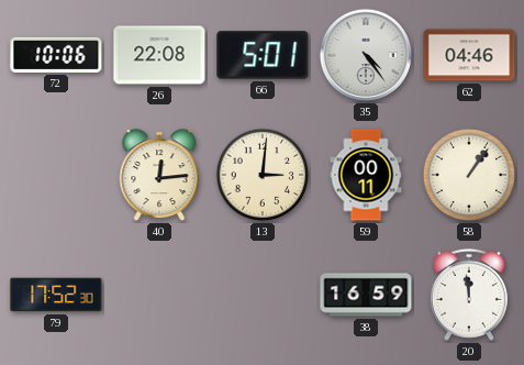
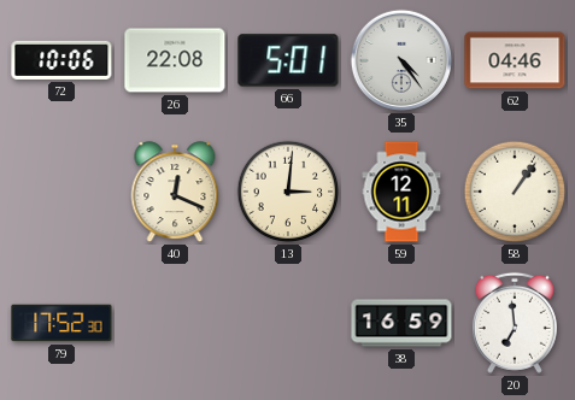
40: 12:14 -> 12:19
59: 00:11 -> 12:11
20: 11:59 -> 6:59
